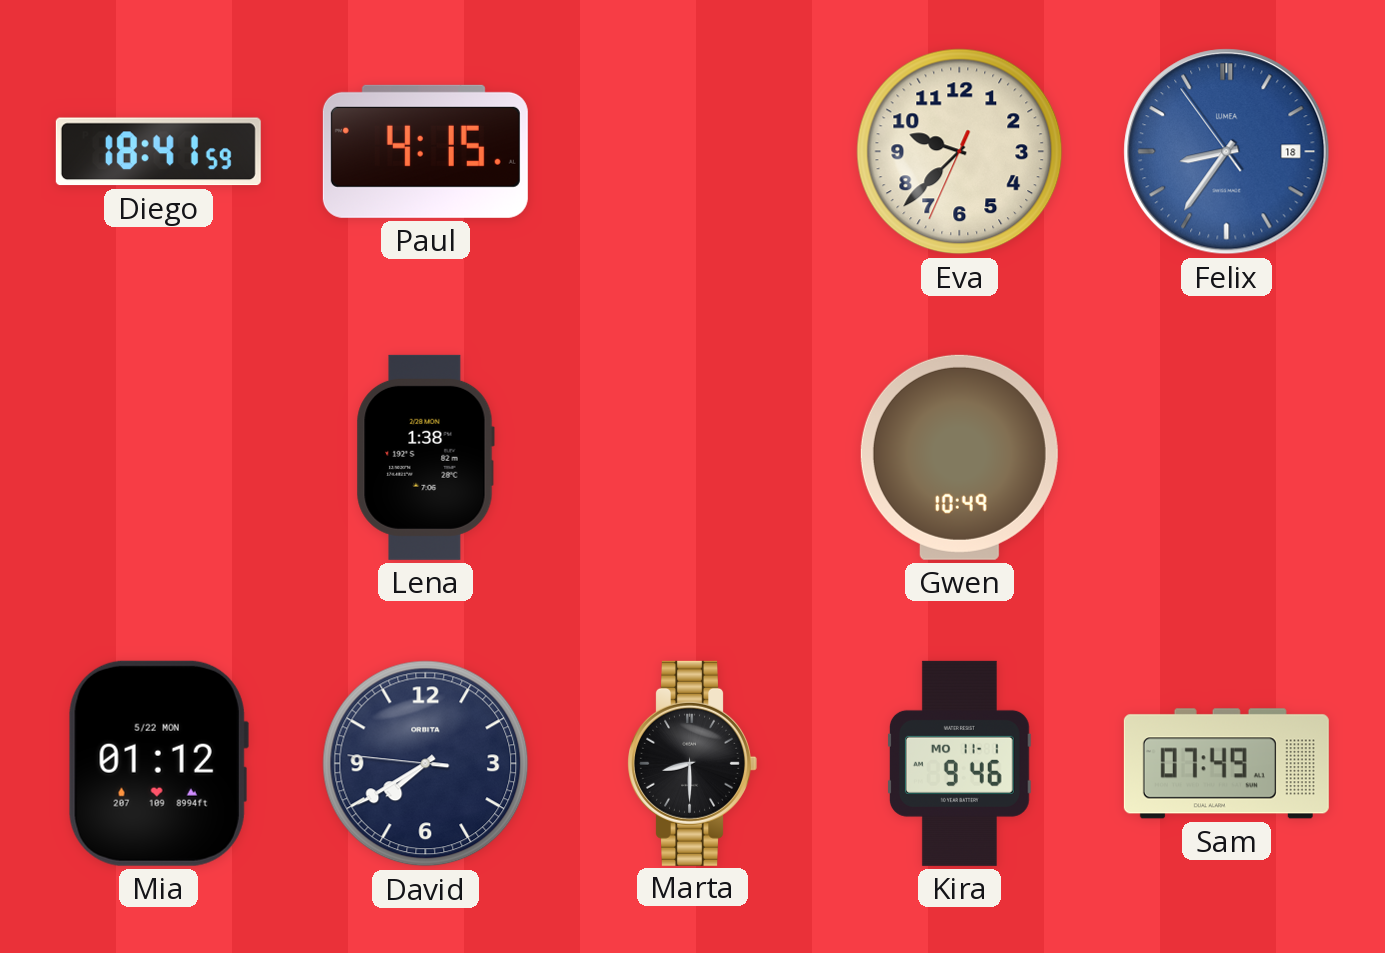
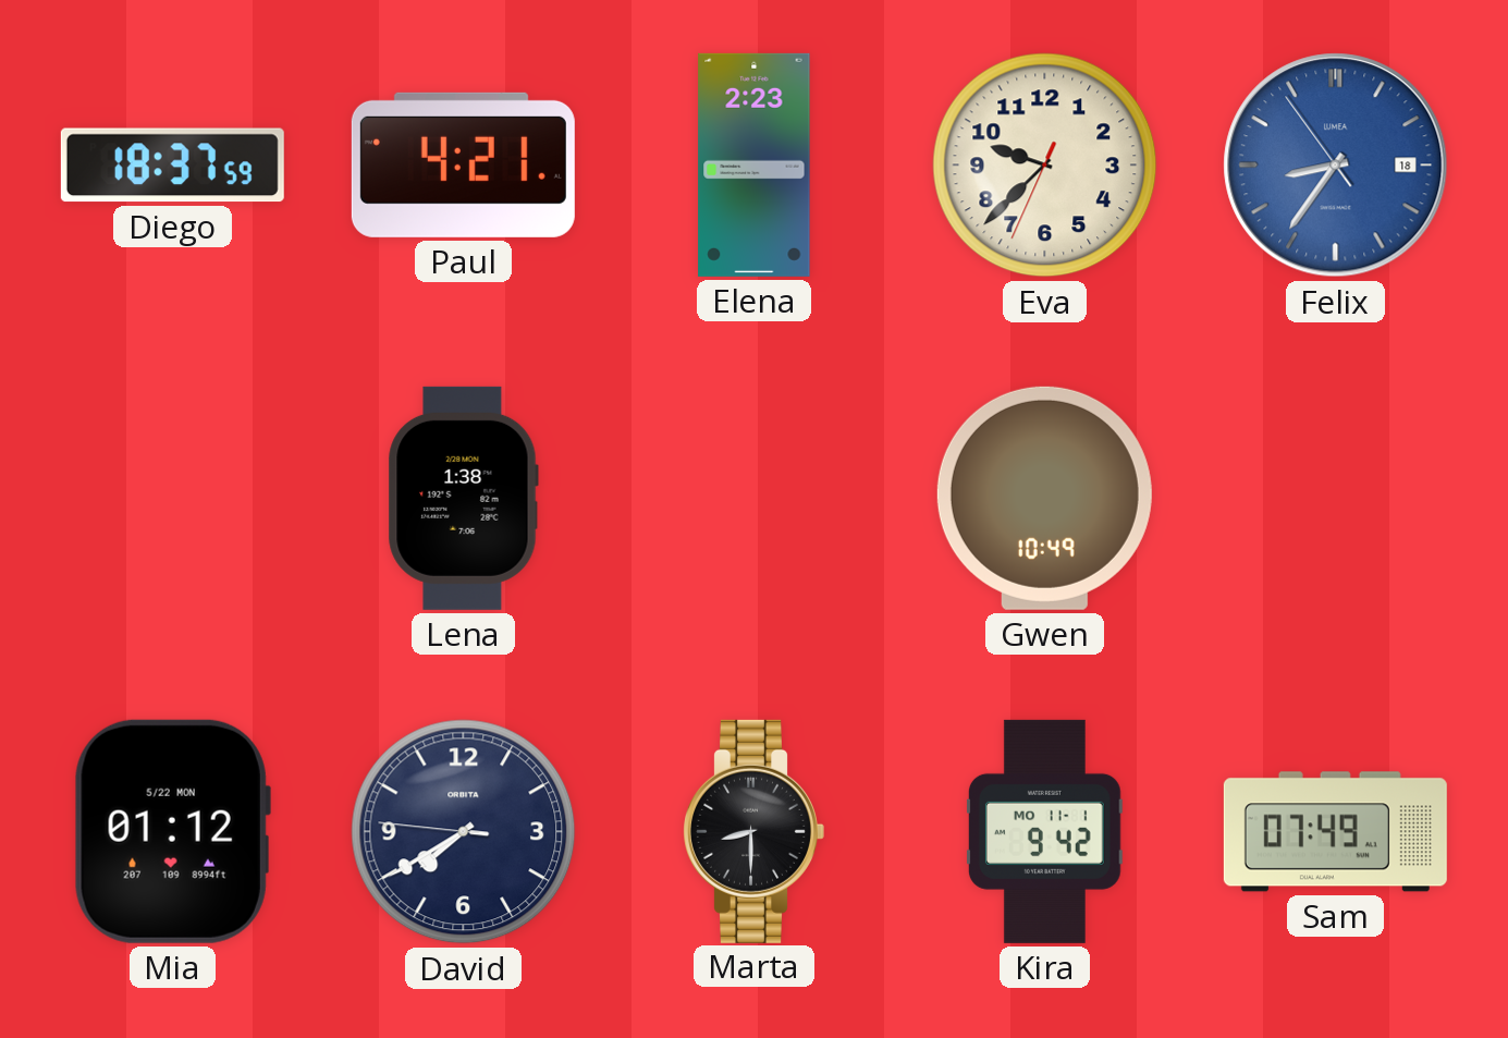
Diego: 18:41 -> 18:37
Paul: 4:15 -> 4:21
Elena: none -> 2:23
Kira: 9:46 -> 9:42
